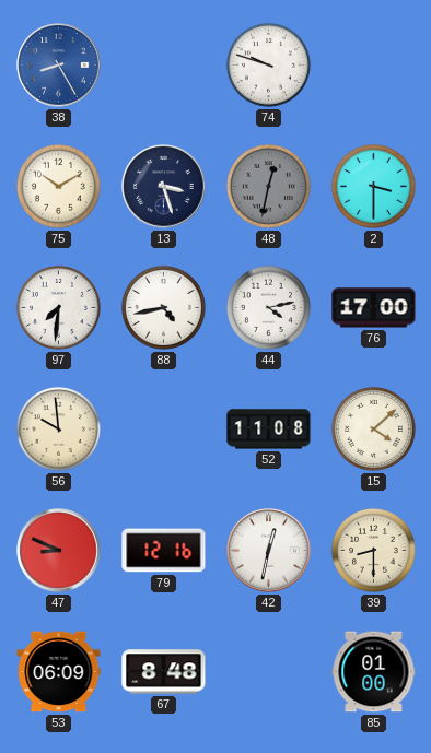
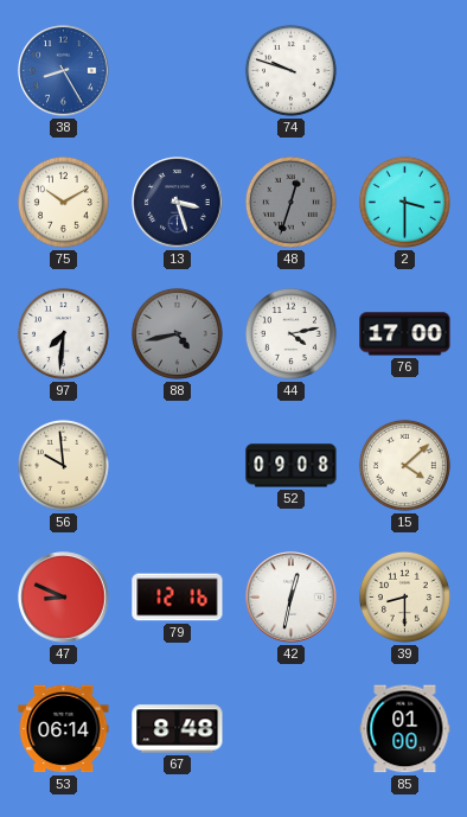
48: 12:32 -> 12:33
88 dial: white -> grey
52: 11:08 -> 09:08
53: 06:09 -> 06:14
